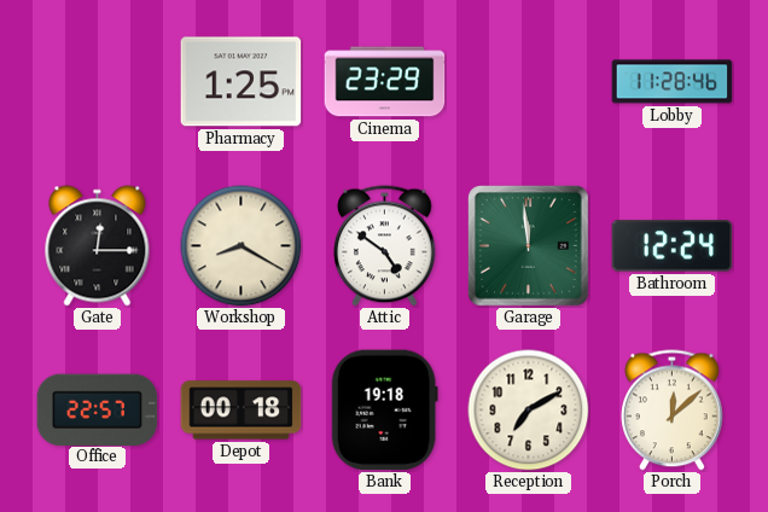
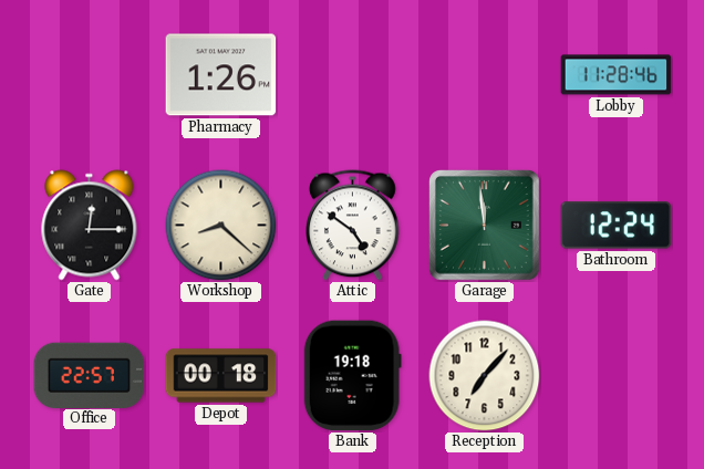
Pharmacy: 1:25 -> 1:26
Cinema: 23:29 -> none
Workshop: 8:20 -> 8:22
Reception: 7:10 -> 7:07
Porch: 12:08 -> none
